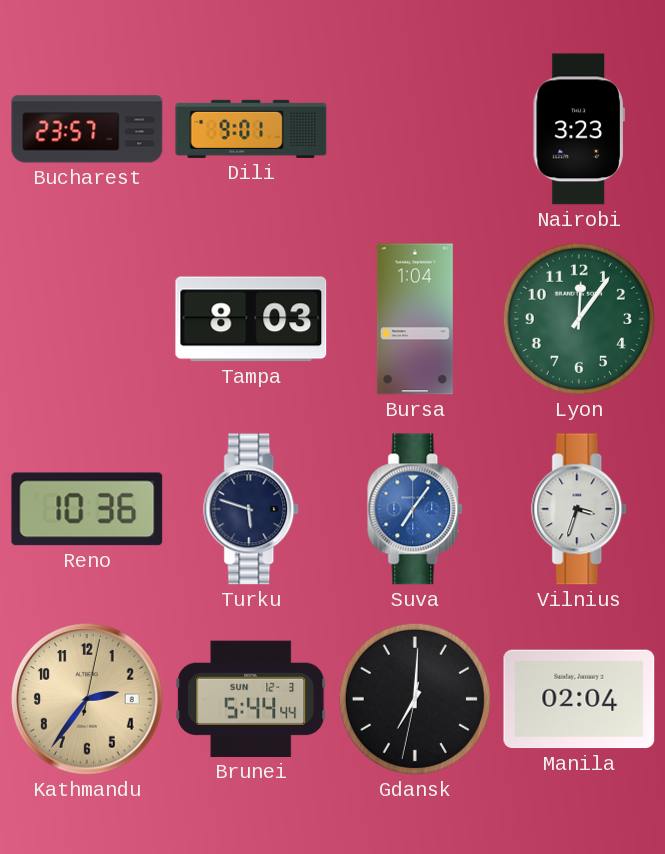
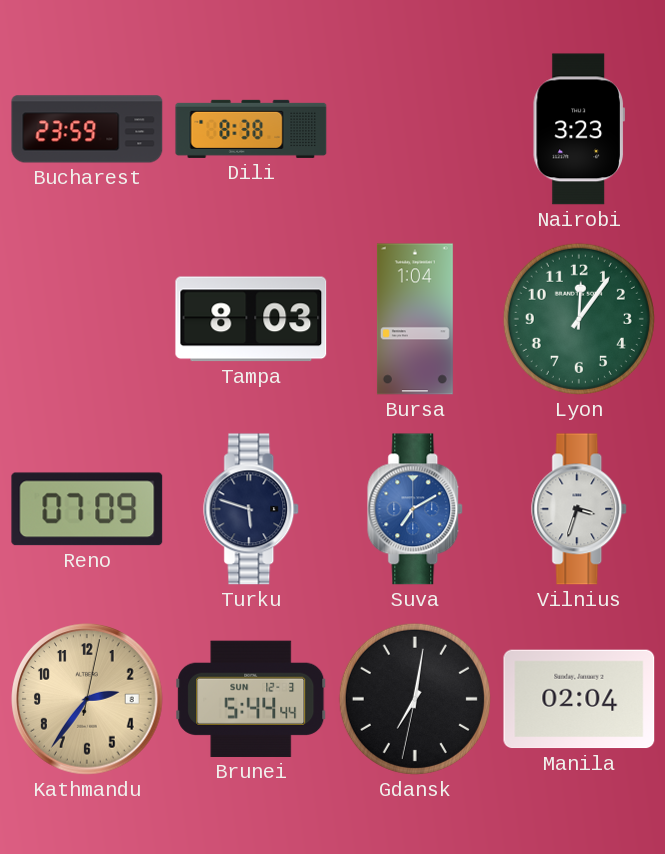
Bucharest: 23:57 -> 23:59
Dili: 9:01 -> 8:38
Reno: 10:36 -> 07:09
Suva: 7:06 -> 7:10
Gdansk: 7:00 -> 7:01
